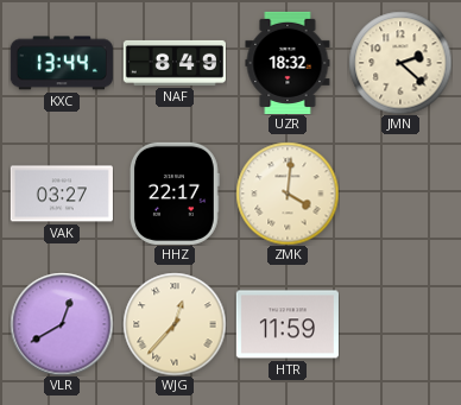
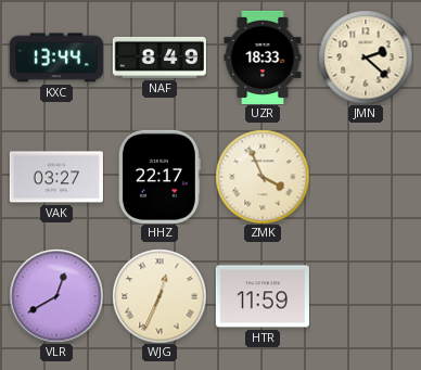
UZR: 18:32 -> 18:33
ZMK: 4:01 -> 3:56
WJG: 12:37 -> 12:34
